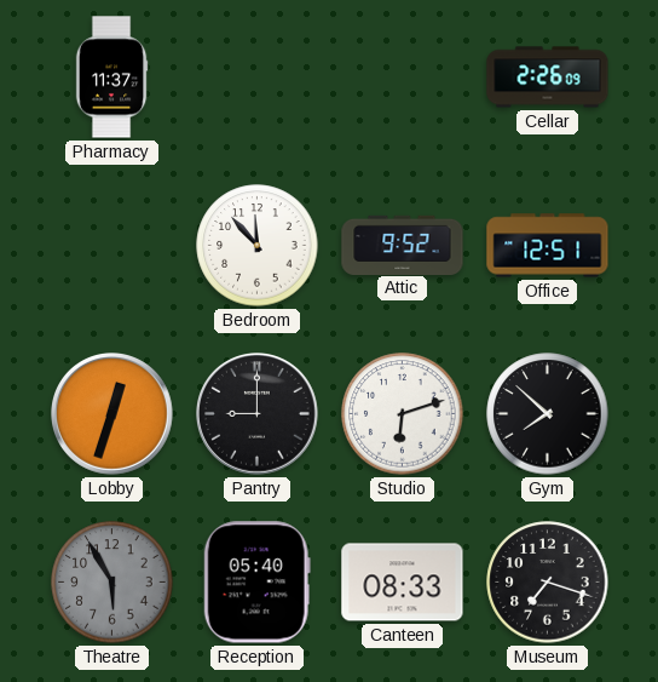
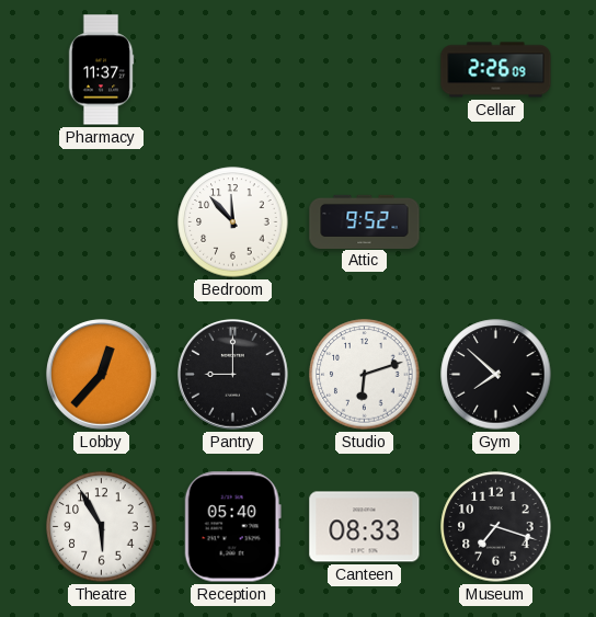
Office: 12:51 -> none
Lobby: 12:33 -> 12:37
Theatre dial: grey -> white
